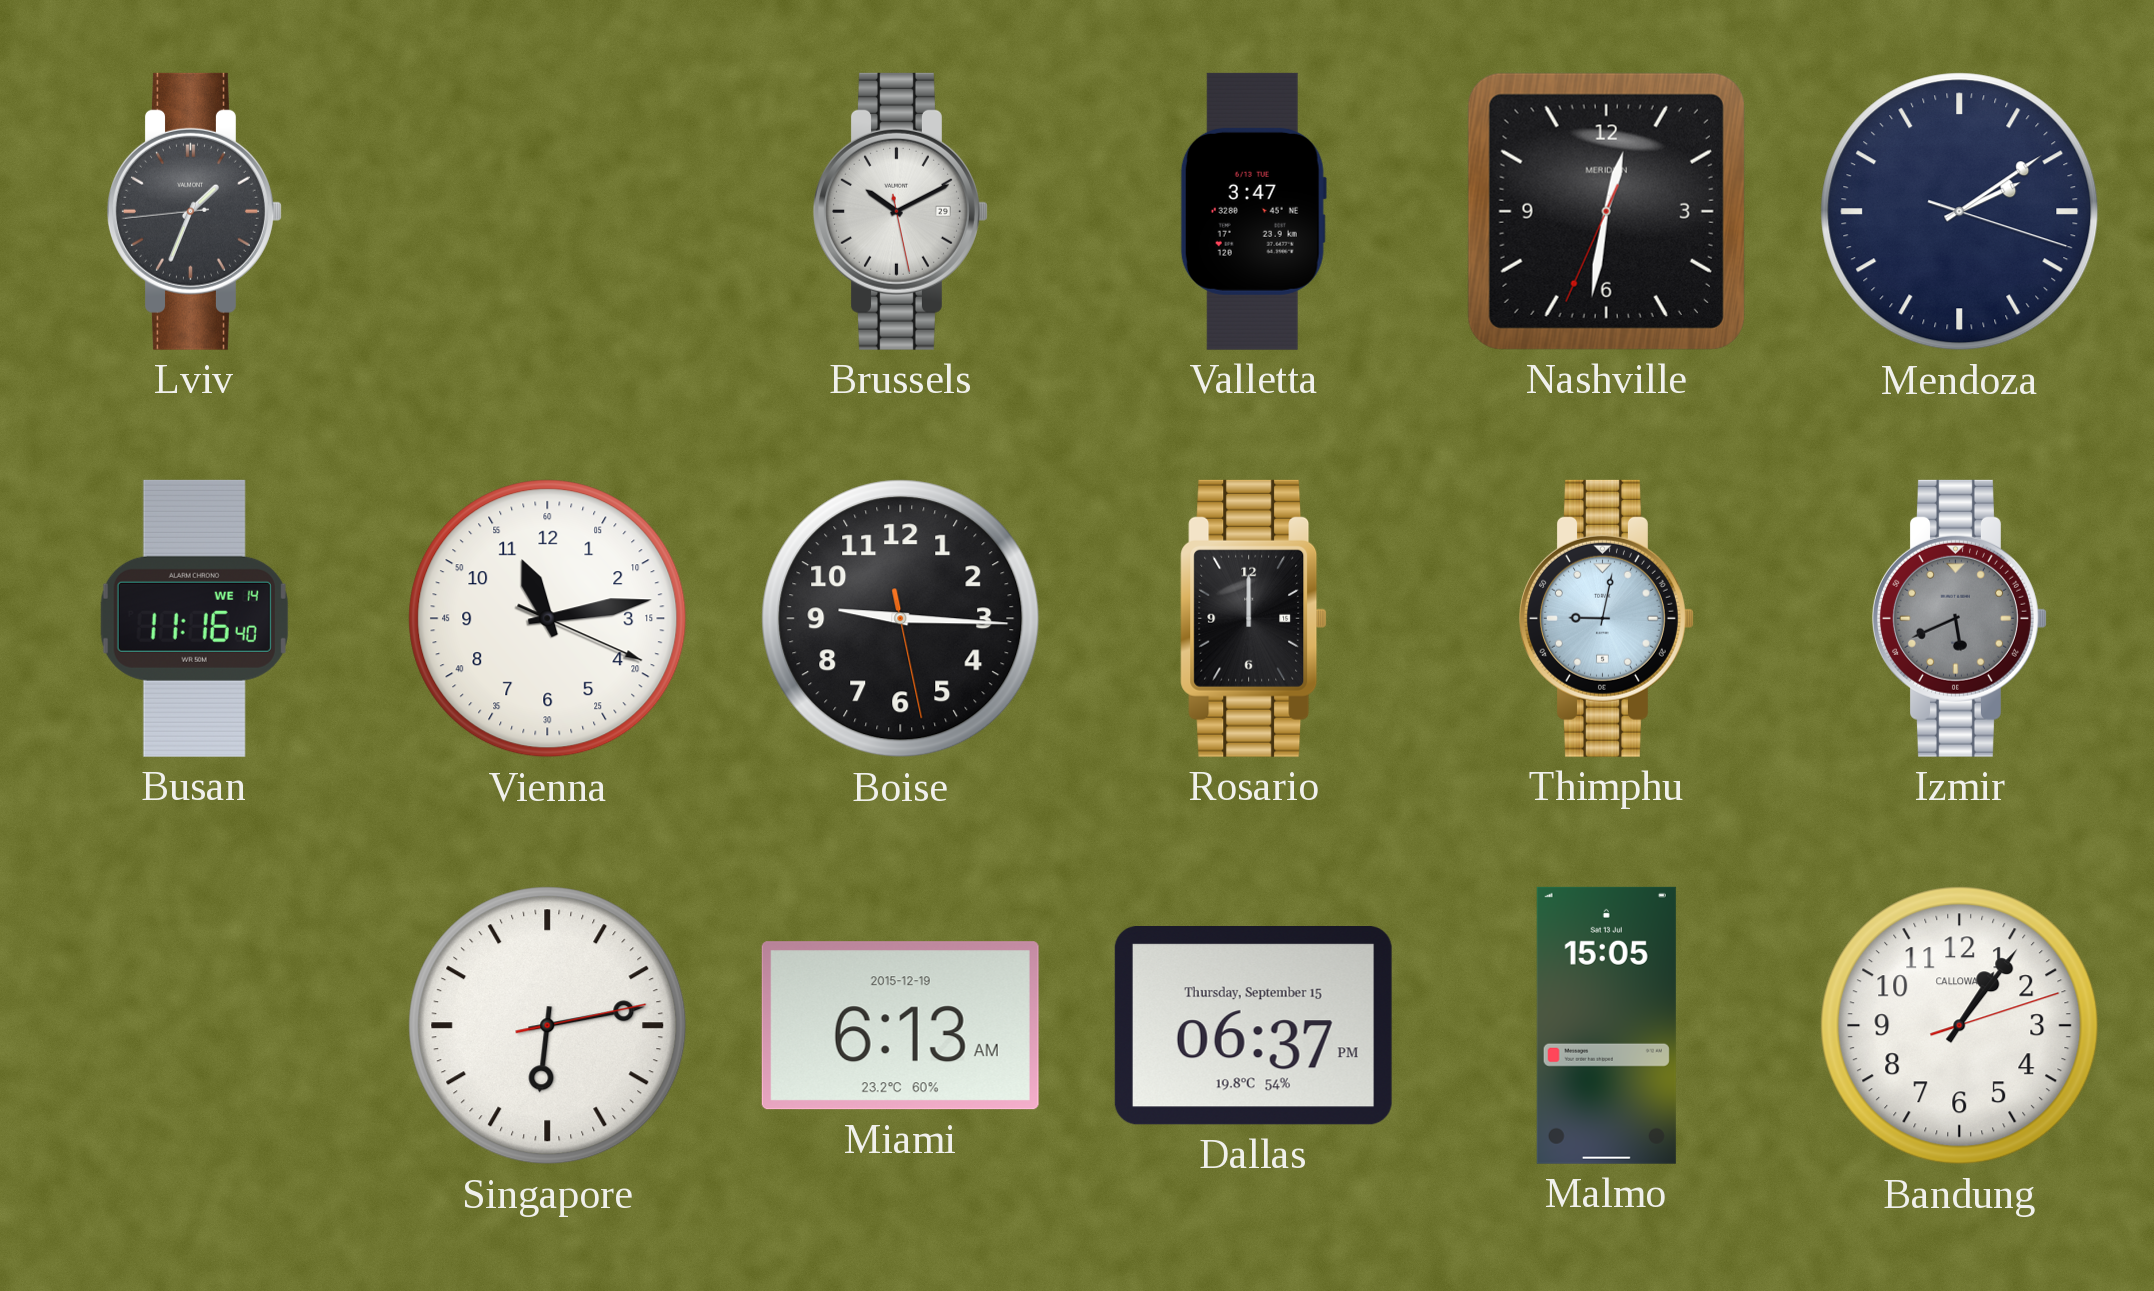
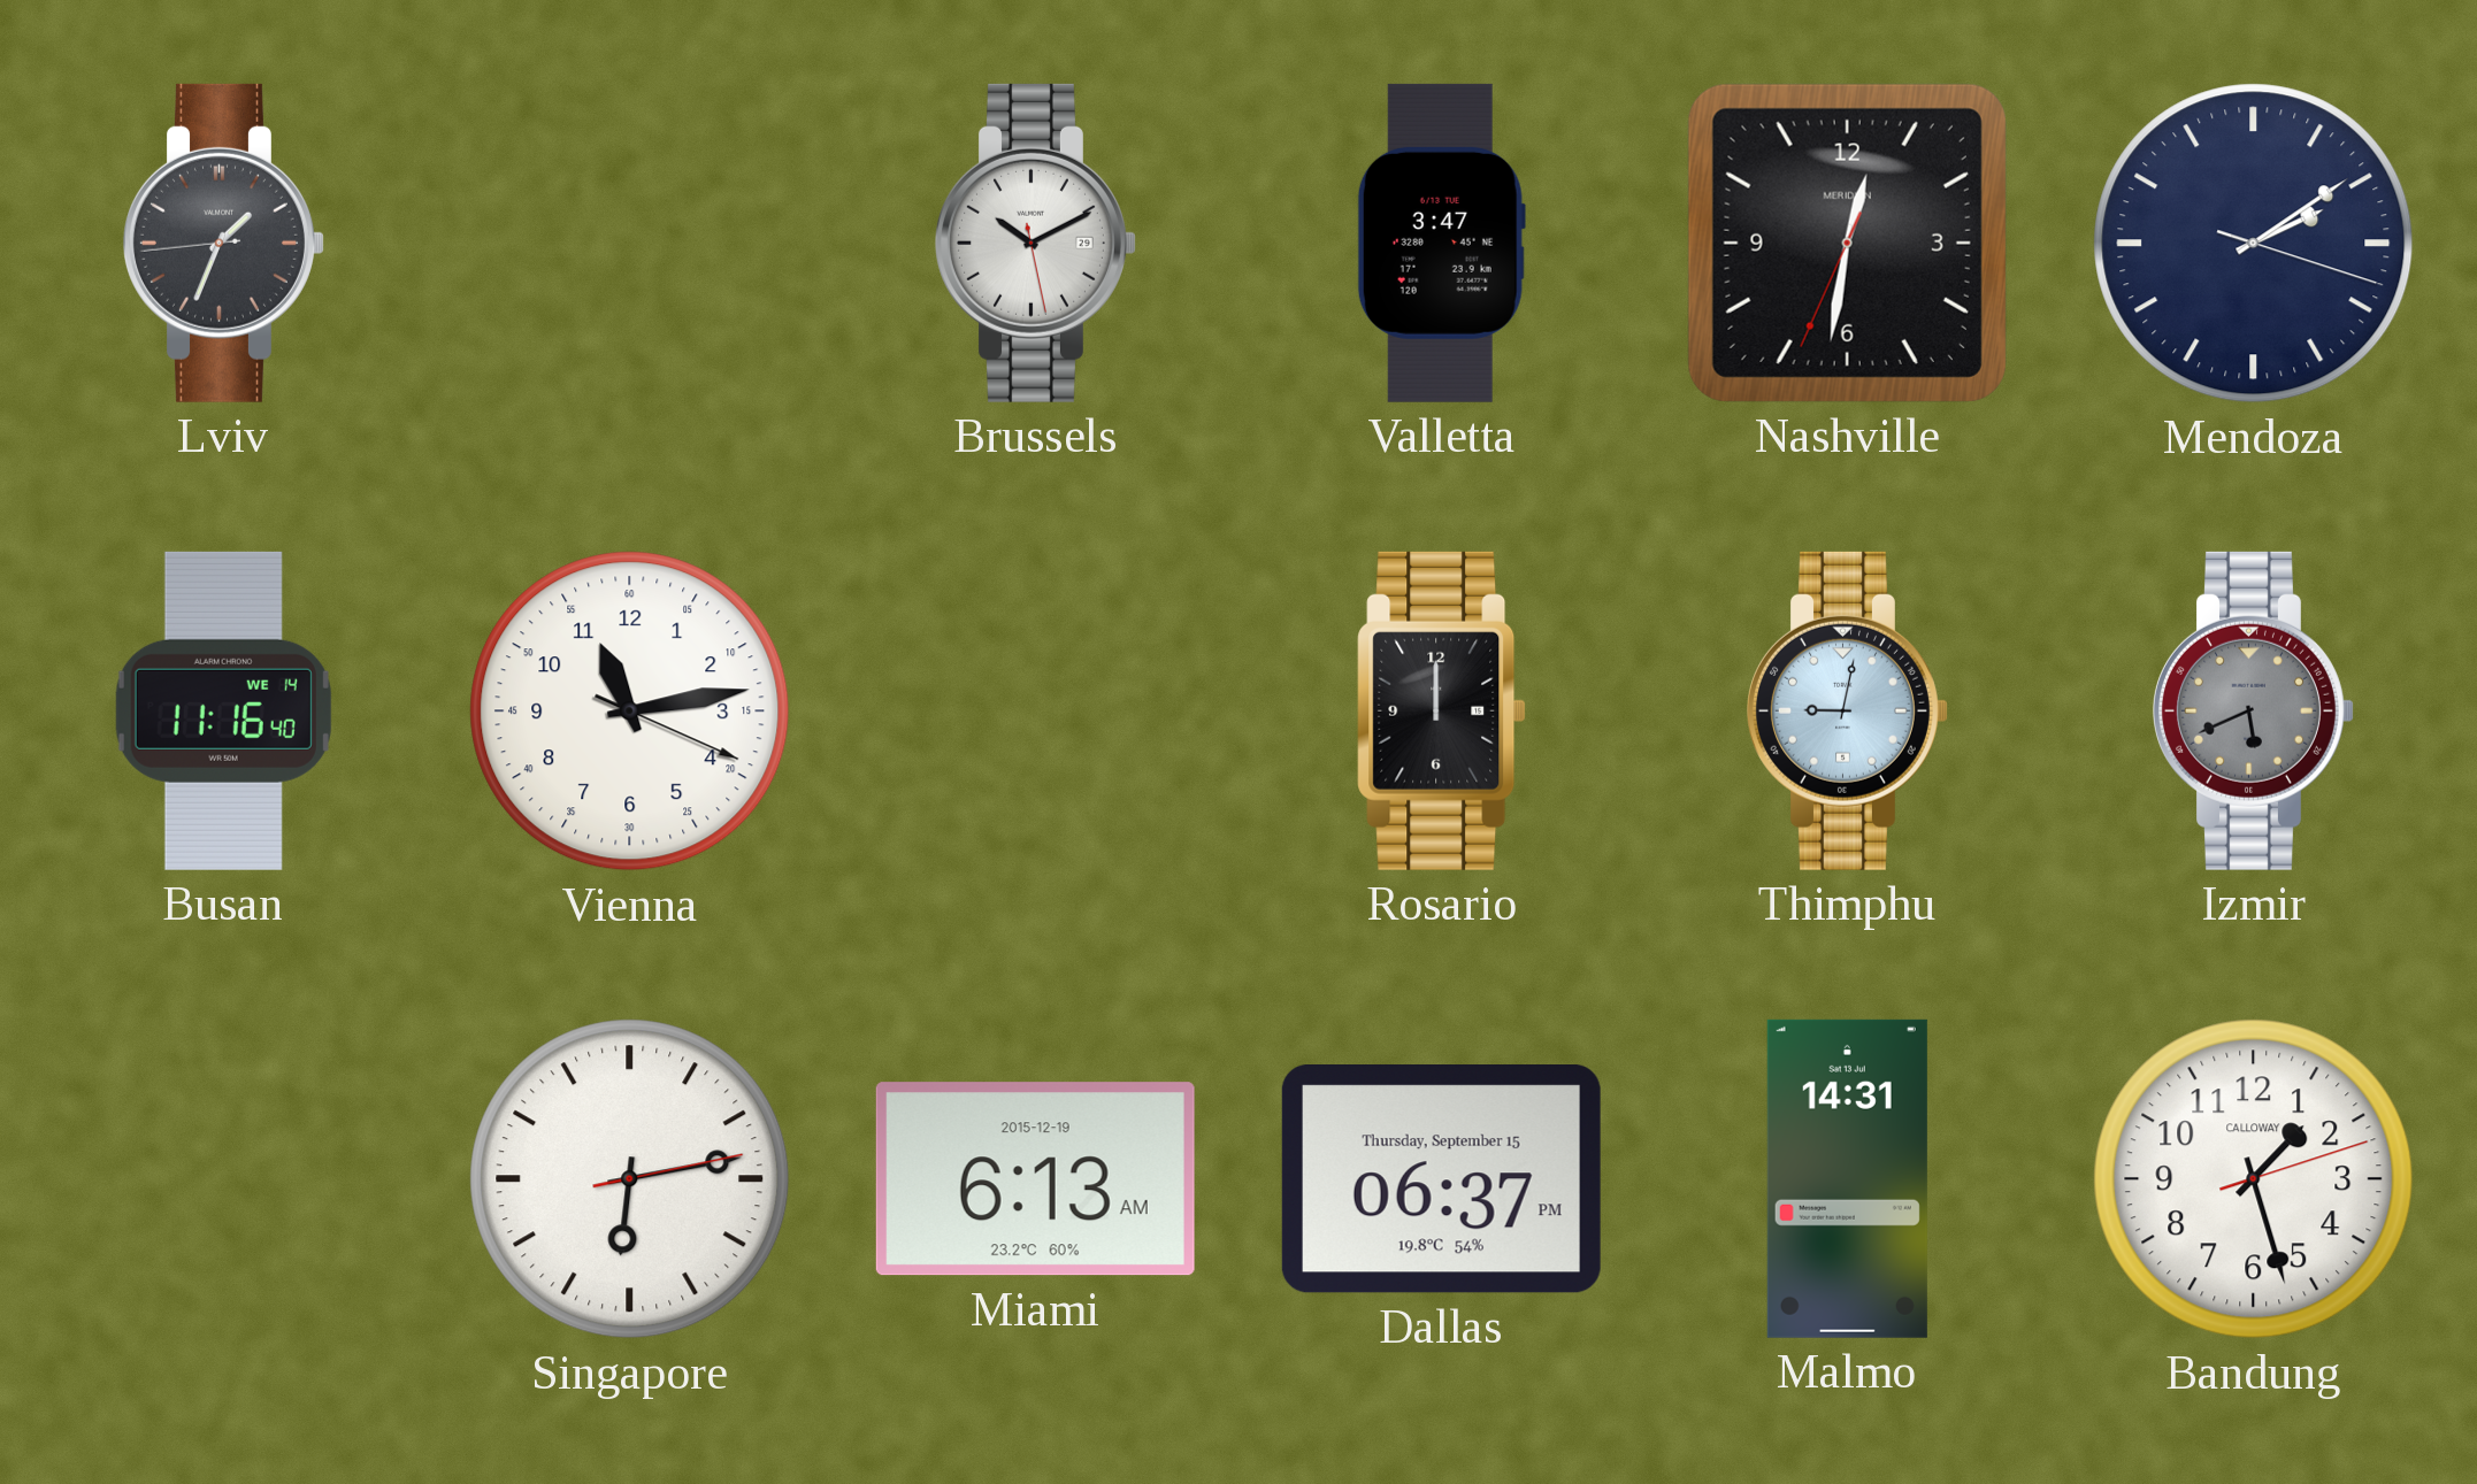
Boise: 9:15 -> none
Malmo: 15:05 -> 14:31
Bandung: 1:06 -> 1:27
